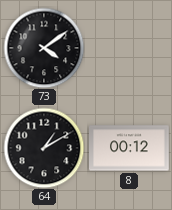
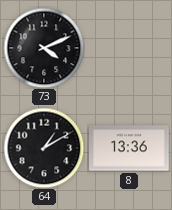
73: 4:09 -> 4:11
8: 00:12 -> 13:36
